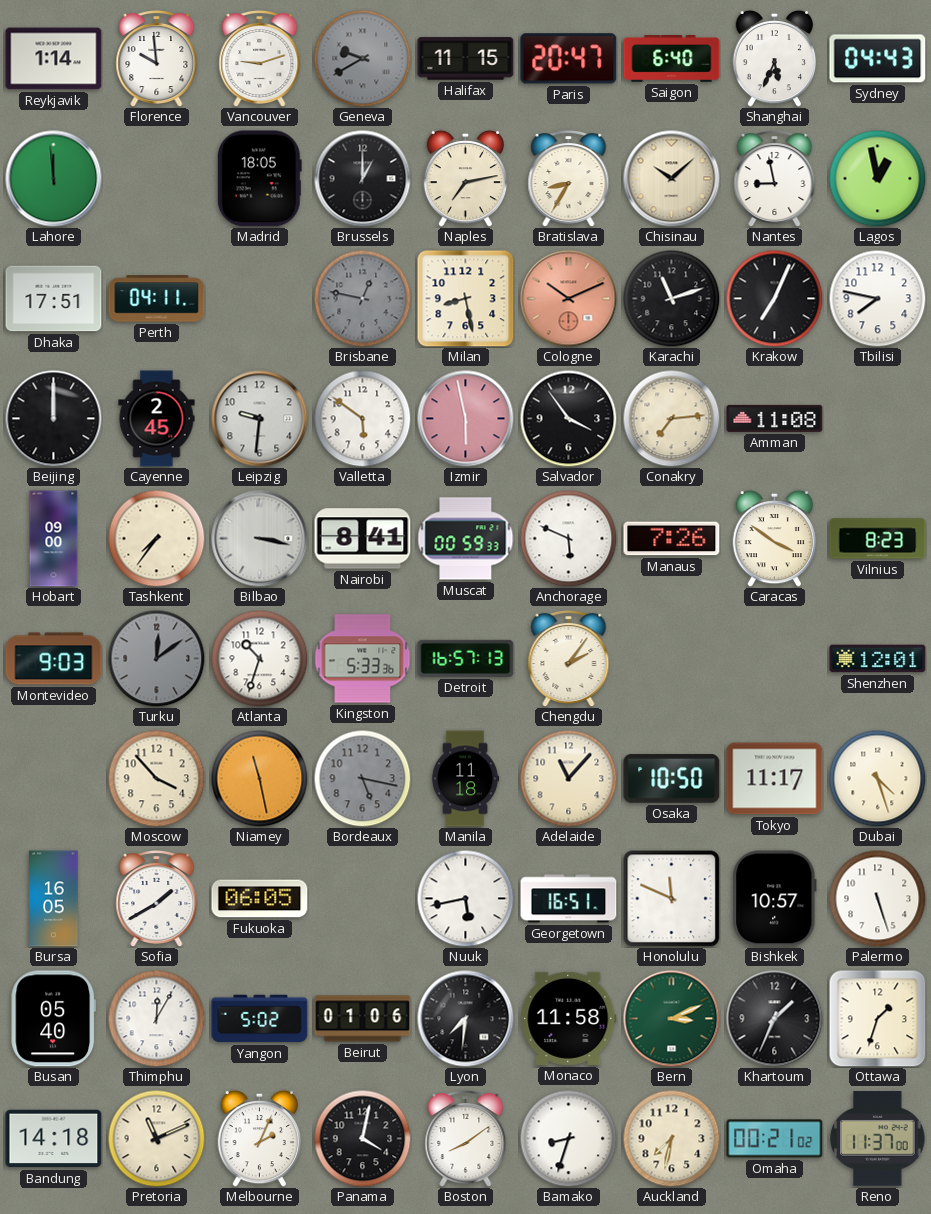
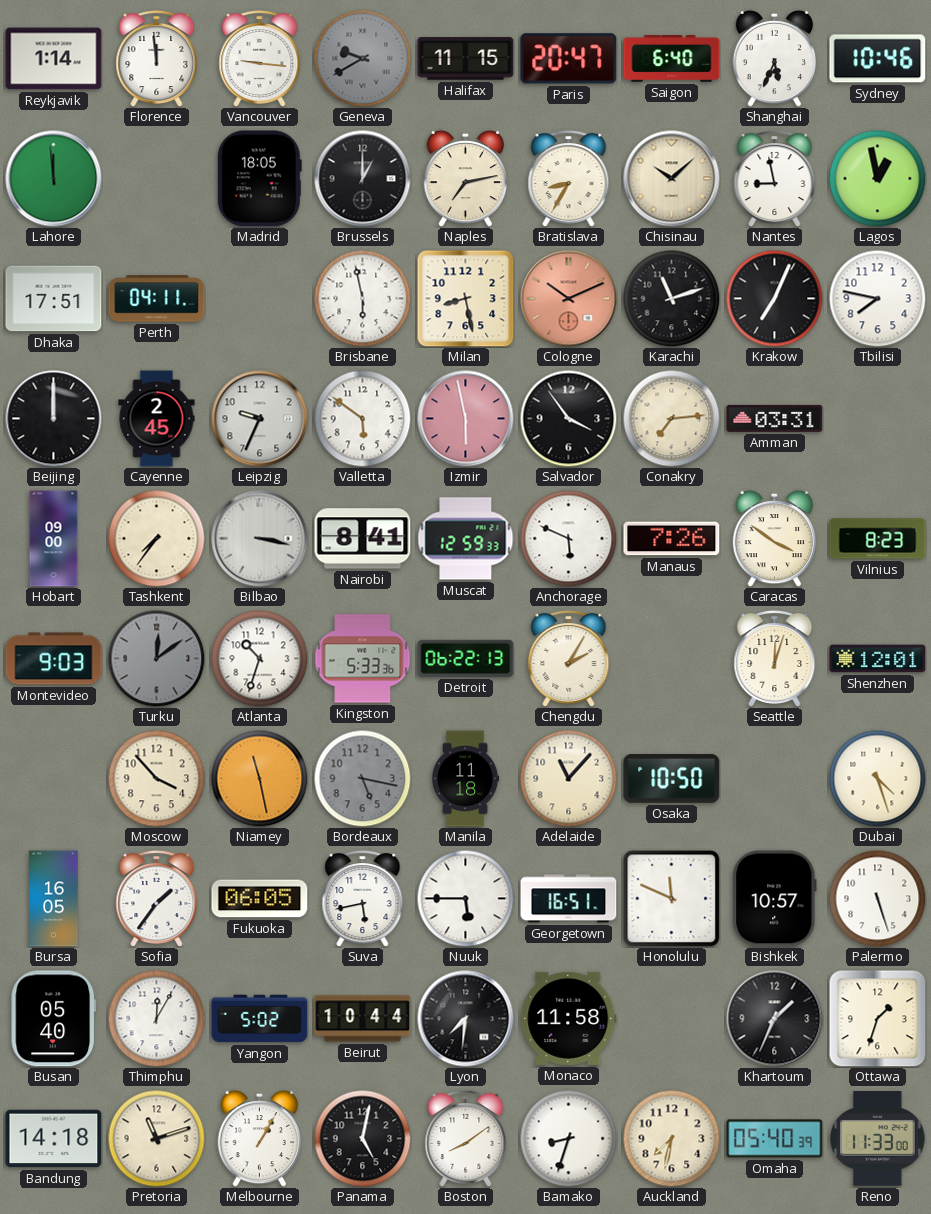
Florence: 9:59 -> 11:59
Vancouver: 9:12 -> 9:16
Sydney: 04:43 -> 10:46
Brisbane: 12:47 -> 5:58
Brisbane dial: grey -> white
Leipzig: 9:31 -> 9:34
Amman: 11:08 -> 03:31
Muscat: 00:59 -> 12:59
Detroit: 16:57 -> 06:22
Chengdu: 2:06 -> 2:05
Seattle: none -> 12:03
Tokyo: 11:17 -> none
Sofia: 1:40 -> 1:36
Suva: none -> 5:43
Nuuk: 5:43 -> 5:45
Beirut: 01:06 -> 10:44
Bern: 3:11 -> none
Pretoria: 11:11 -> 11:12
Melbourne: 2:04 -> 1:05
Panama: 4:02 -> 5:02
Omaha: 00:21 -> 05:40
Reno: 11:37 -> 11:33
